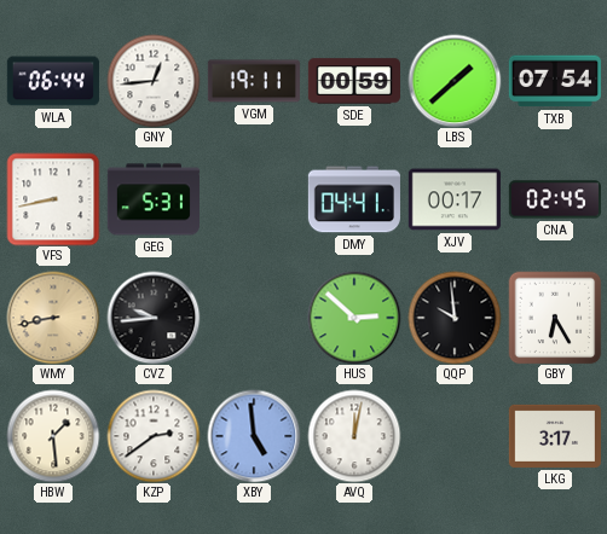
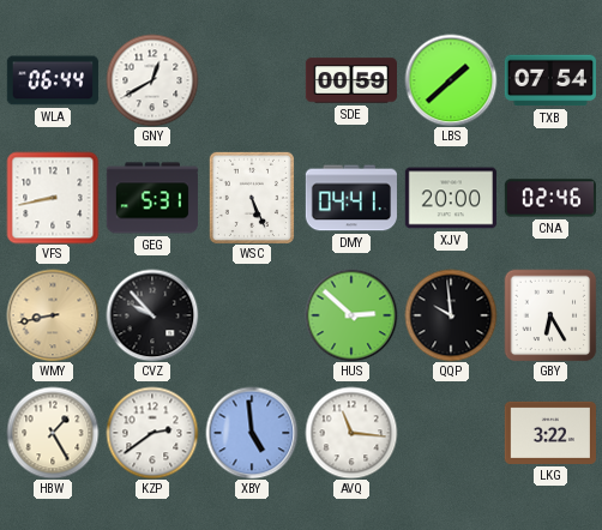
GNY: 12:44 -> 12:40
VGM: 19:11 -> none
WSC: none -> 5:26
XJV: 00:17 -> 20:00
CNA: 02:45 -> 02:46
CVZ: 9:44 -> 9:53
HBW: 1:29 -> 1:25
AVQ: 12:02 -> 11:16
LKG: 3:17 -> 3:22
